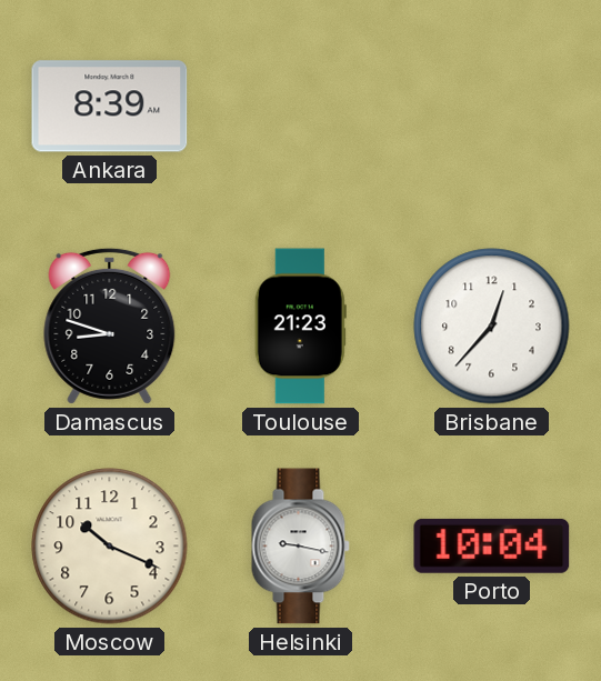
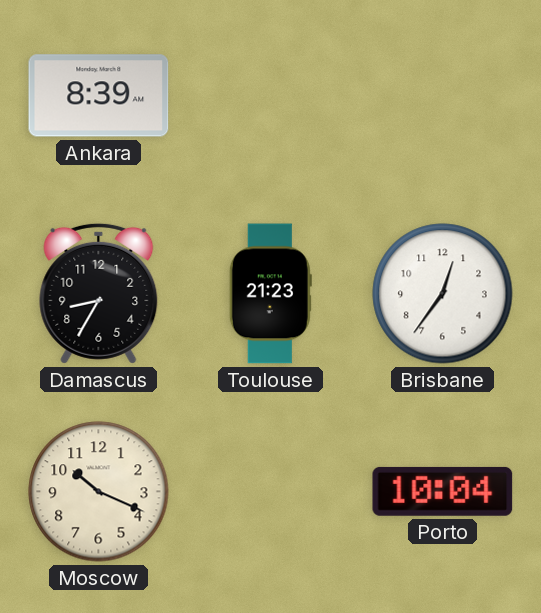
Damascus: 8:48 -> 8:35
Brisbane: 12:37 -> 12:36
Helsinki: 9:17 -> none
